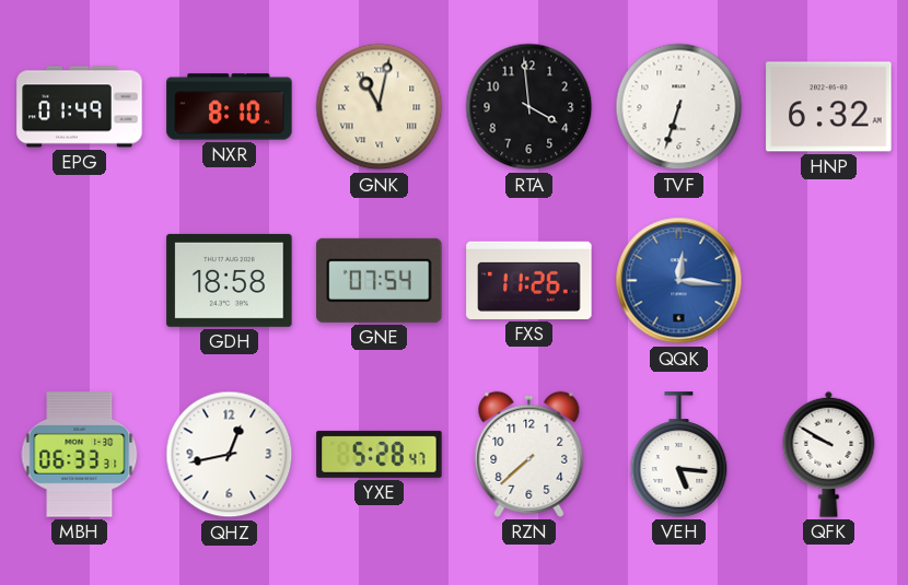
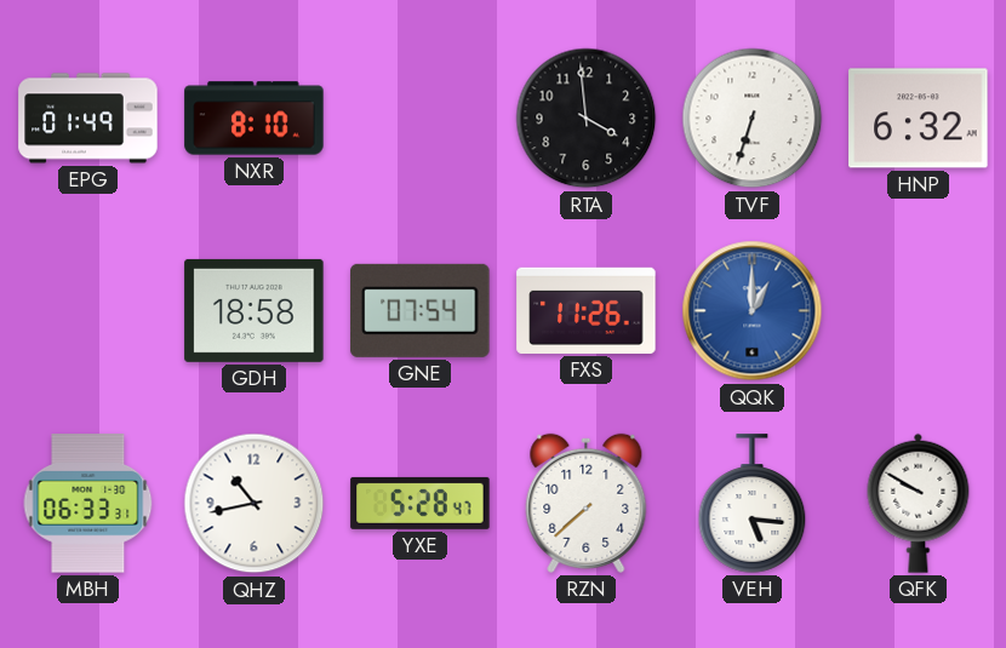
GNK: 11:02 -> none
QQK: 12:16 -> 1:00
QHZ: 12:43 -> 10:43
